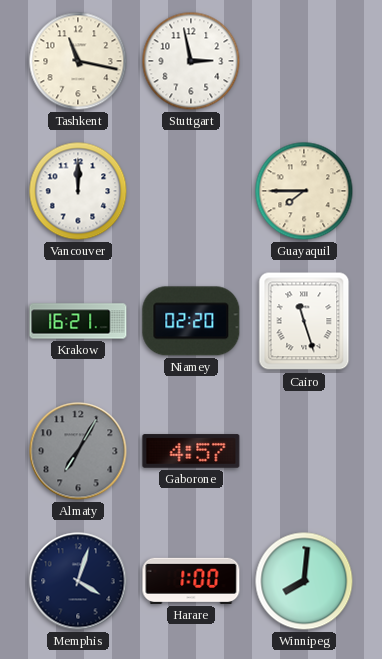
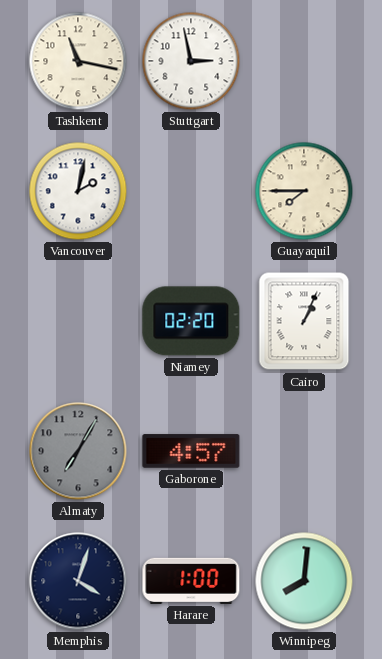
Vancouver: 12:00 -> 2:02
Krakow: 16:21 -> none
Cairo: 11:27 -> 1:04
